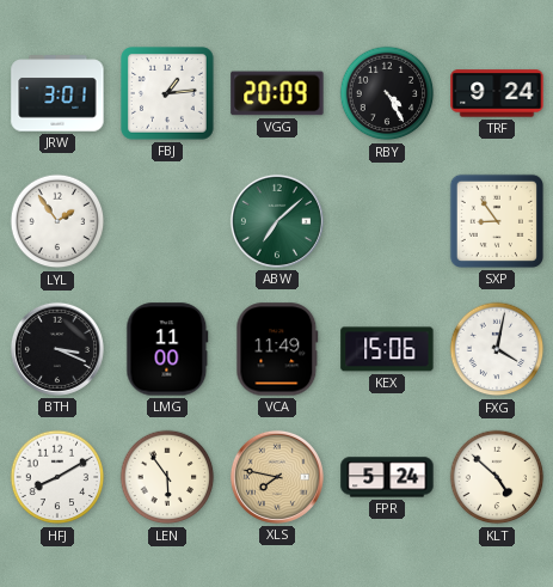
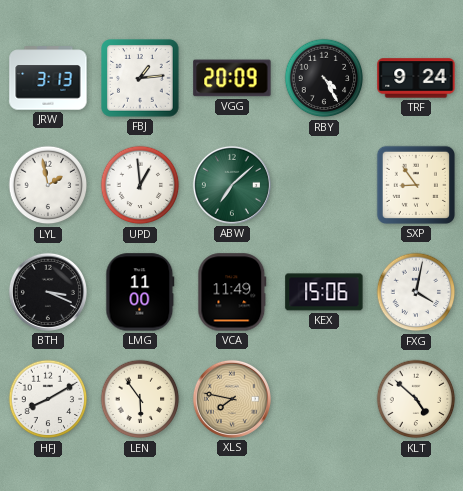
JRW: 3:01 -> 3:13
LYL: 1:54 -> 1:58
UPD: none -> 12:59
FPR: 5:24 -> none
